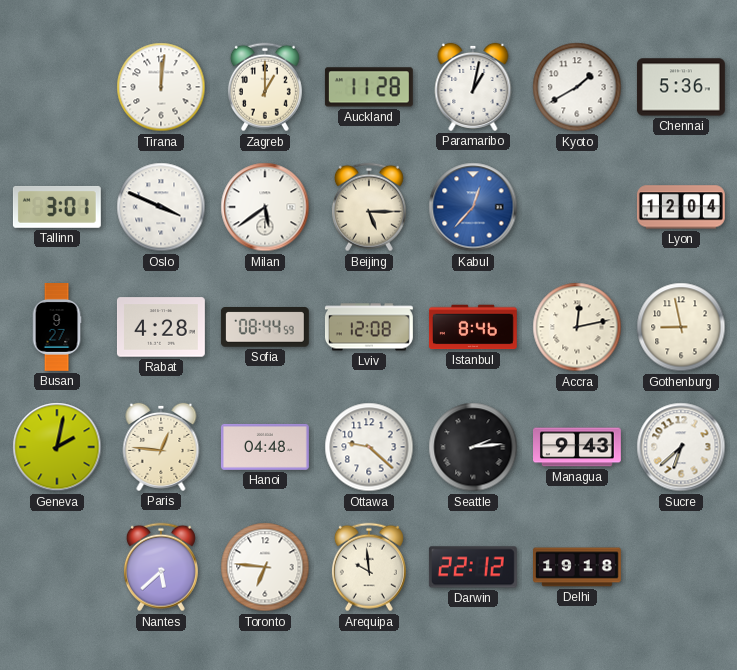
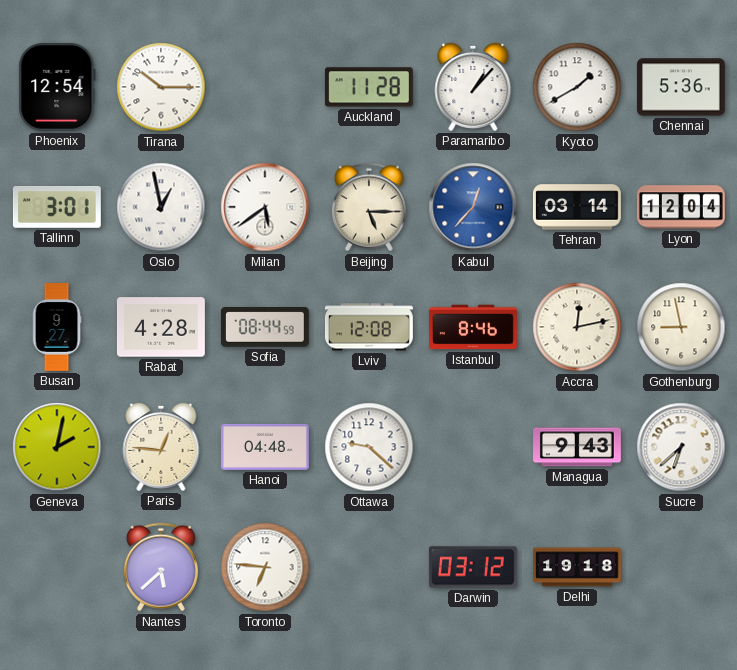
Phoenix: none -> 12:54
Tirana: 12:01 -> 10:15
Zagreb: 1:00 -> none
Paramaribo: 1:02 -> 1:07
Oslo: 3:49 -> 12:58
Tehran: none -> 03:14
Seattle: 2:14 -> none
Arequipa: 9:59 -> none
Darwin: 22:12 -> 03:12
